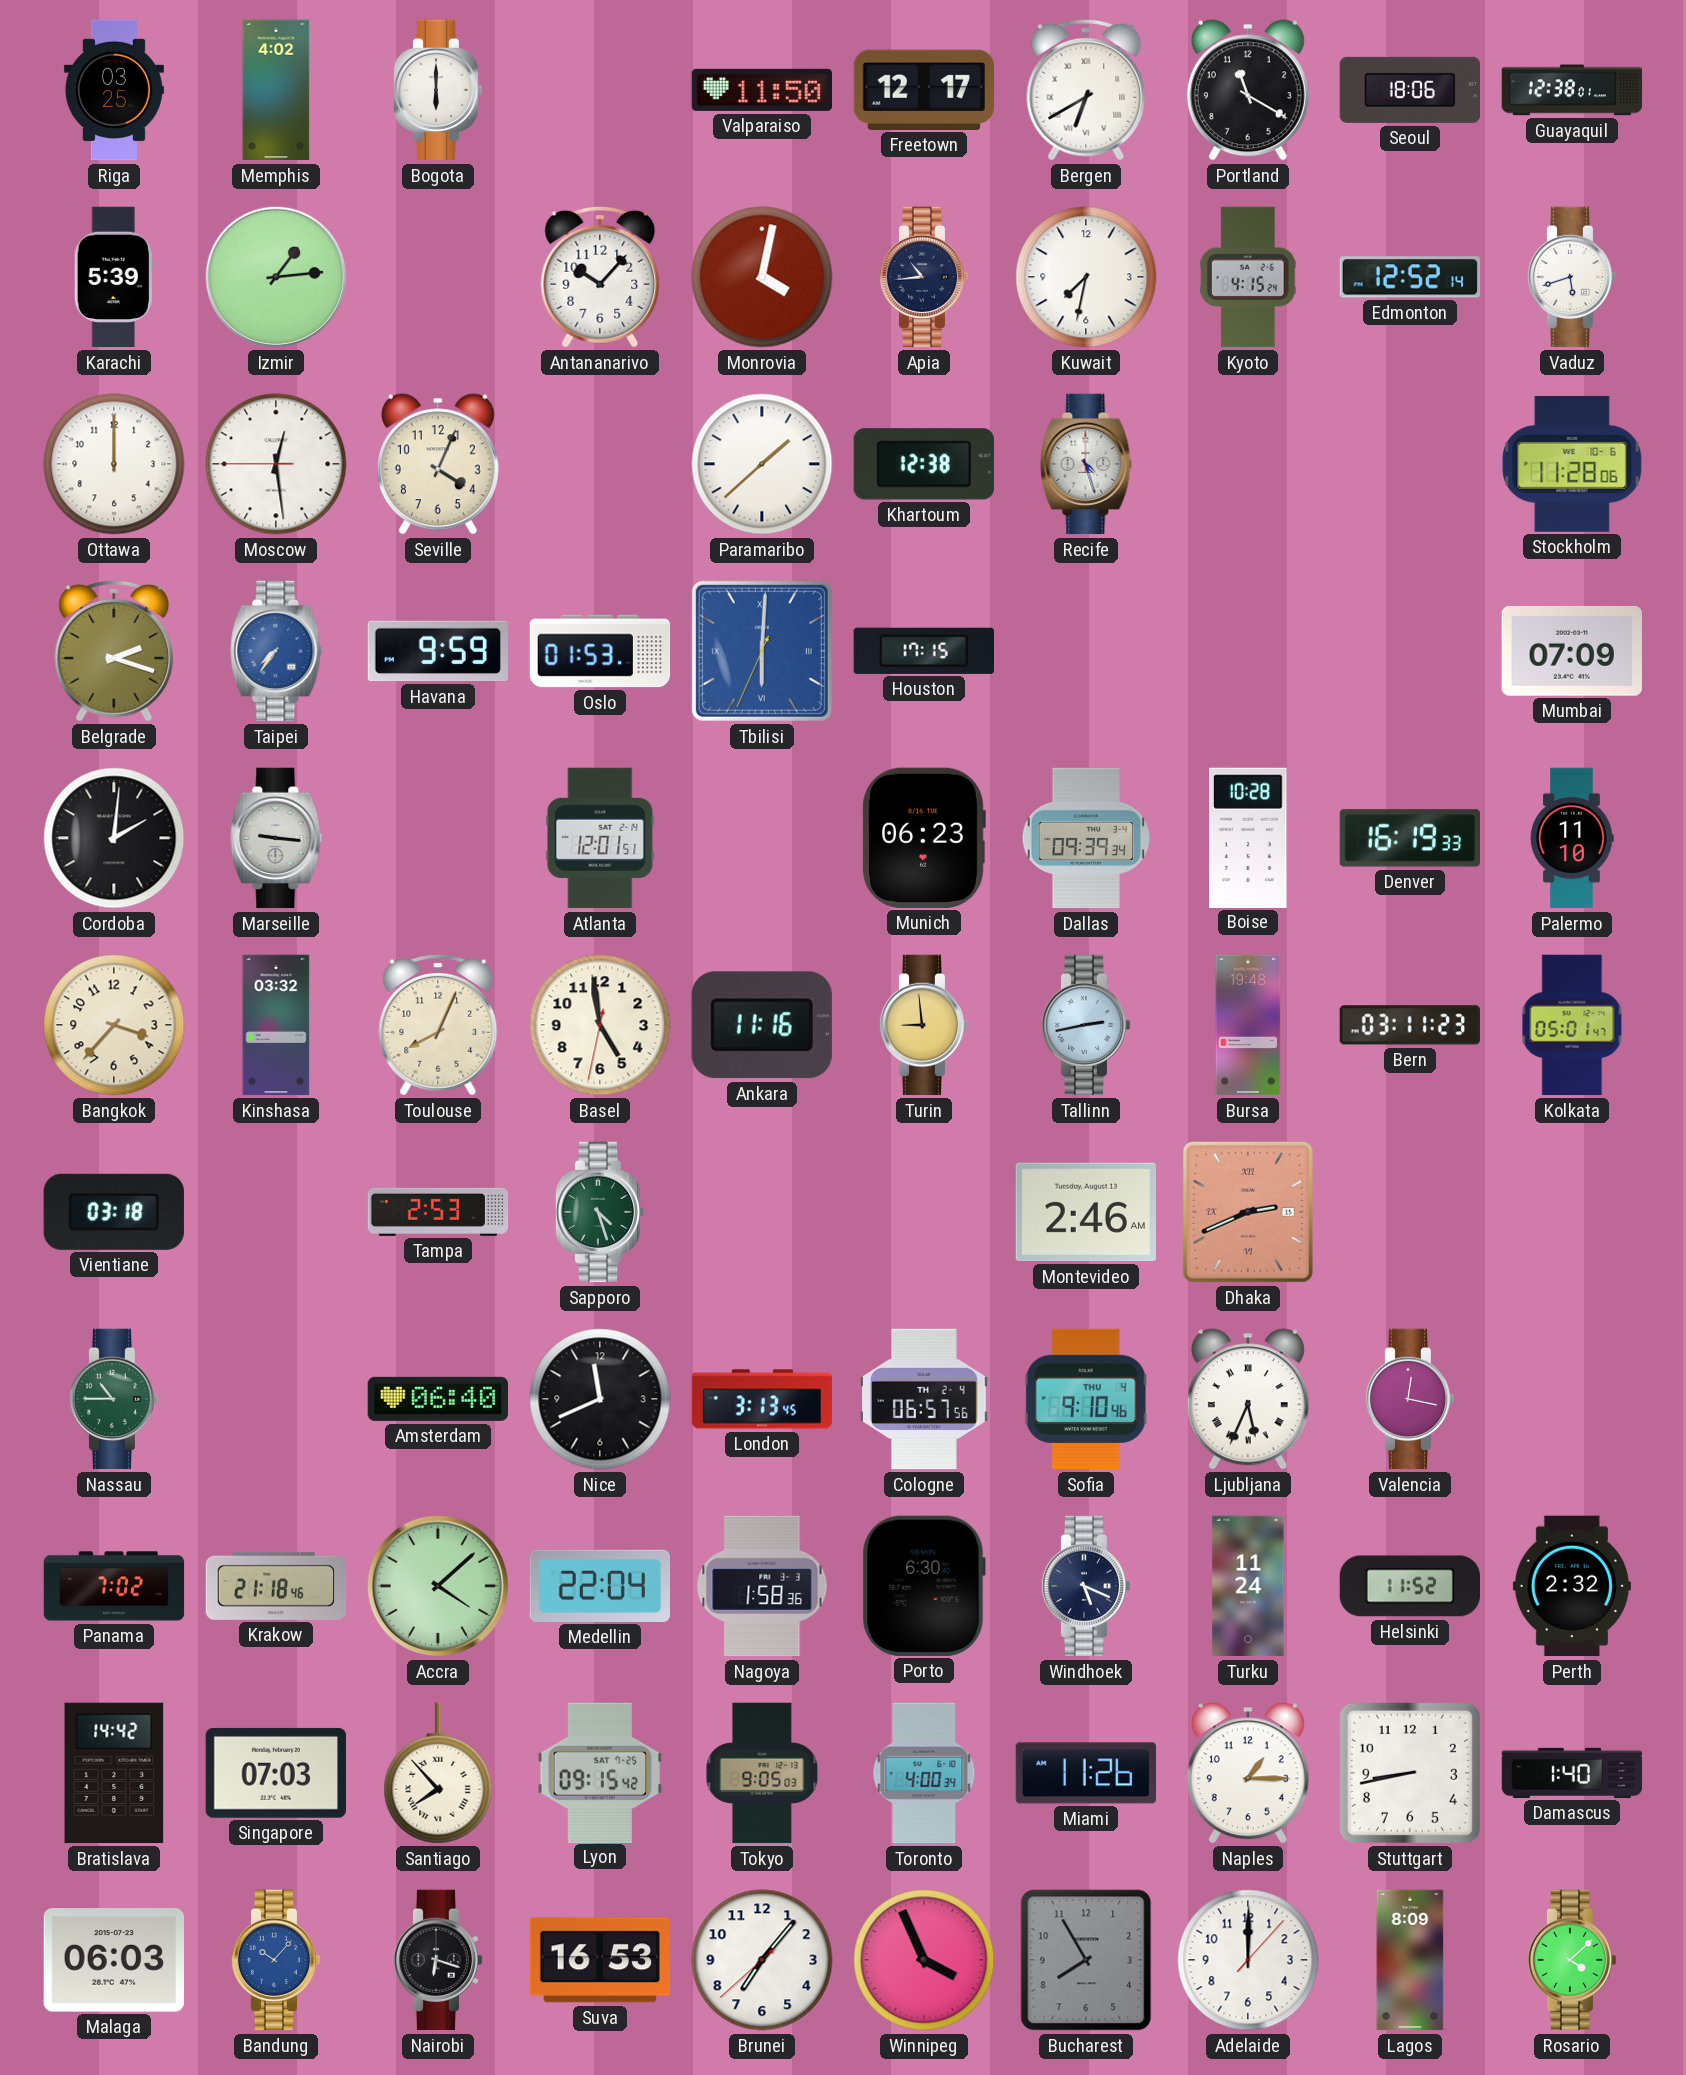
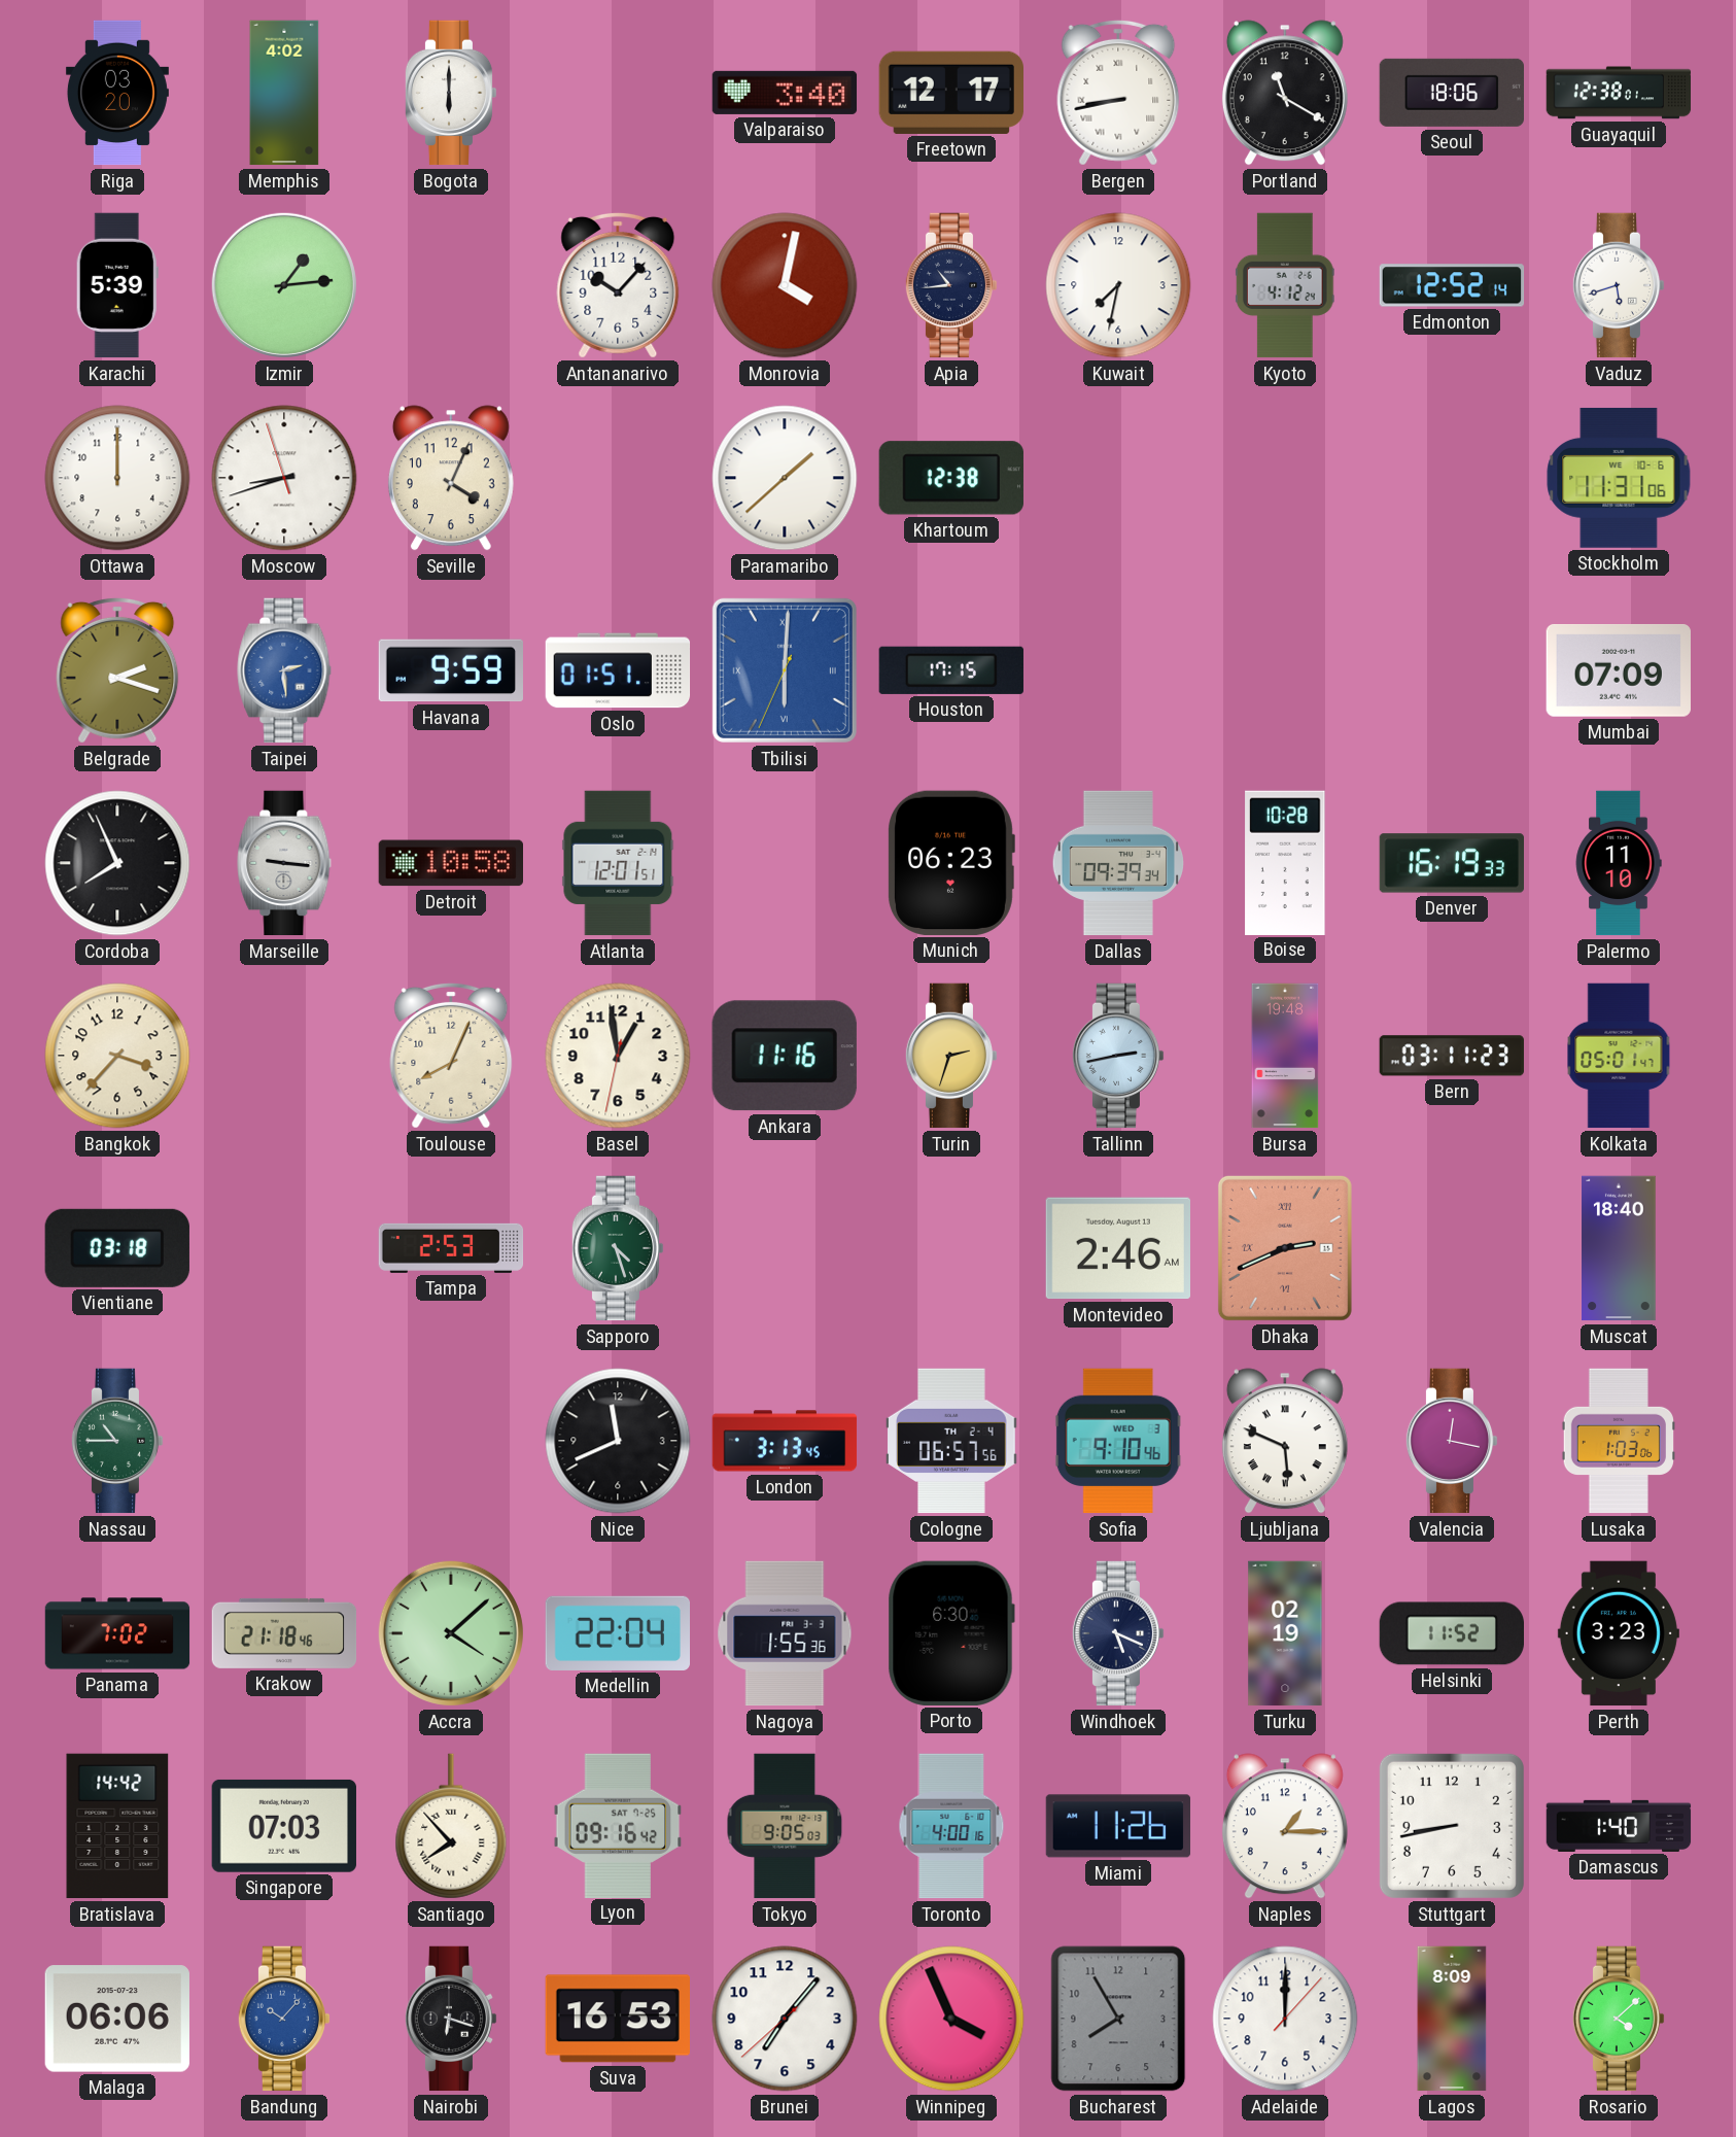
Riga: 03:25 -> 03:20
Valparaiso: 11:50 -> 3:40
Bergen: 6:40 -> 8:43
Kyoto: 4:15 -> 4:12
Moscow: 12:28 -> 8:41
Recife: 4:27 -> none
Stockholm: 11:28 -> 11:31
Taipei: 7:36 -> 2:29
Oslo: 01:53 -> 01:51
Cordoba: 2:01 -> 7:56
Detroit: none -> 10:58
Kinshasa: 03:32 -> none
Basel: 4:58 -> 12:58
Turin: 8:59 -> 2:33
Muscat: none -> 18:40
Amsterdam: 06:40 -> none
Sofia date: THU 4 -> WED 3
Ljubljana: 5:34 -> 5:49
Lusaka: none -> 1:03
Nagoya: 1:58 -> 1:55
Turku: 11:24 -> 02:19
Perth: 2:32 -> 3:23
Lyon: 09:15 -> 09:16
Toronto: 4:00:34 -> 4:00:16
Malaga: 06:03 -> 06:06
